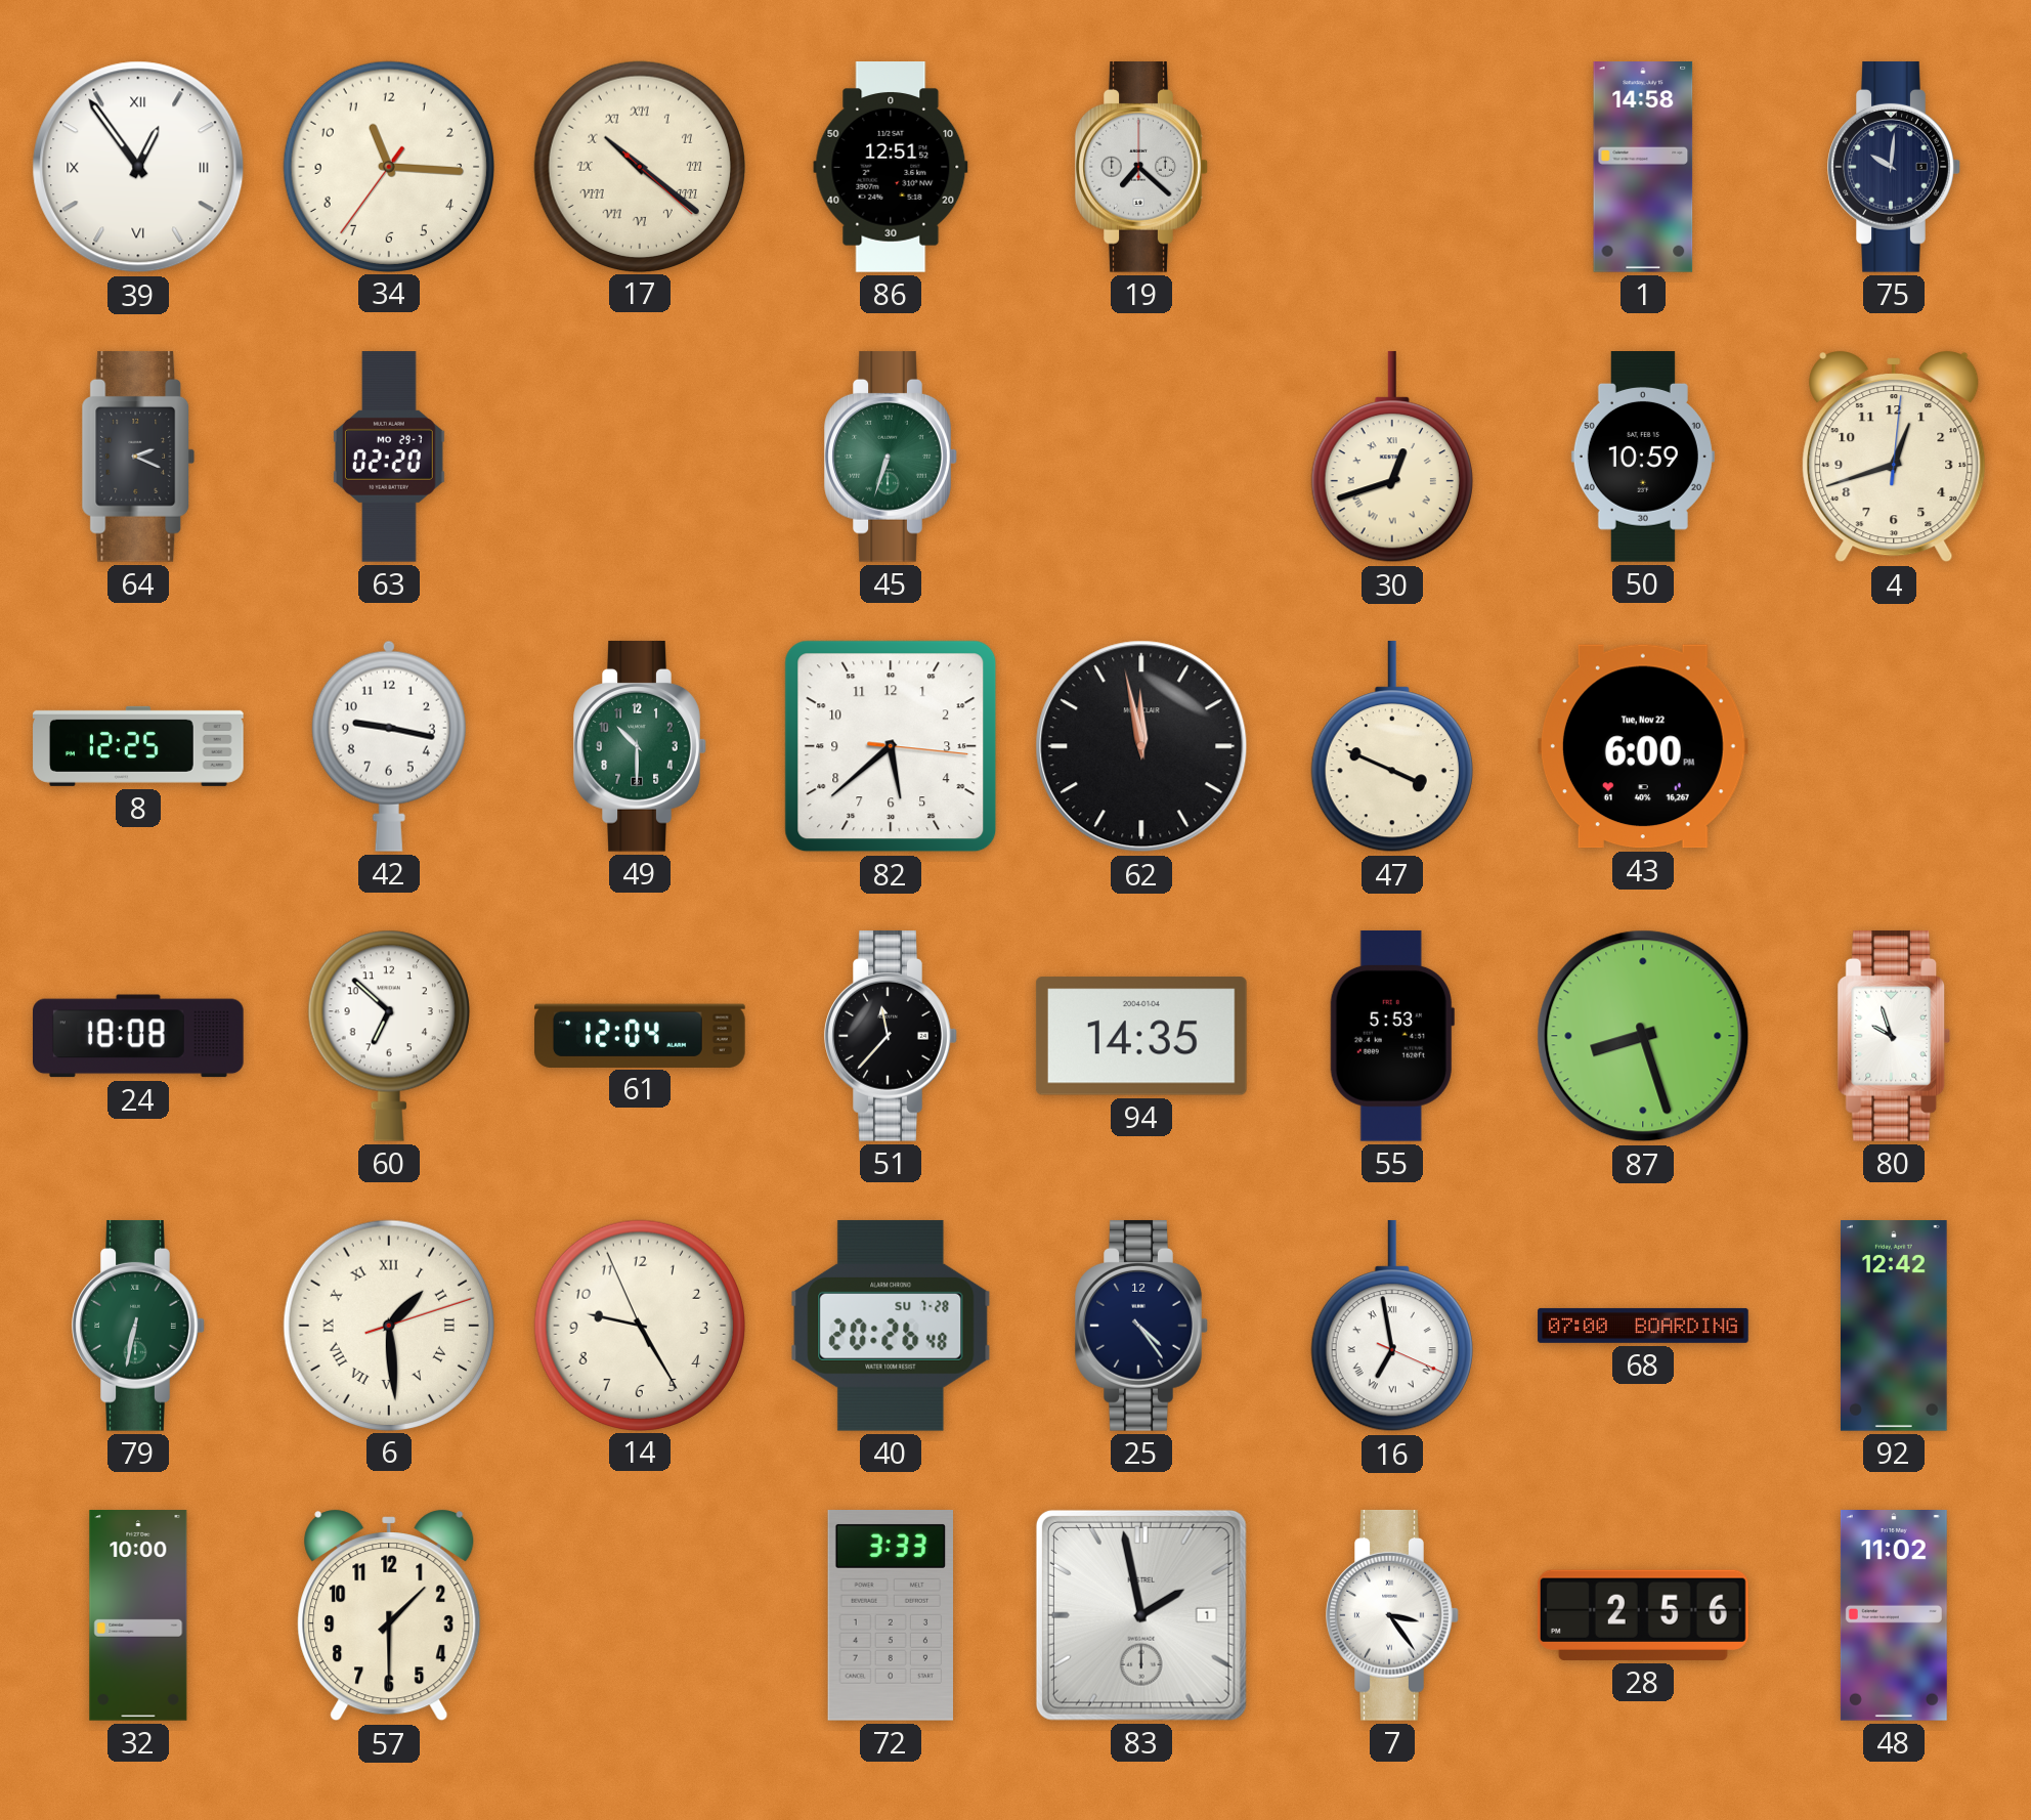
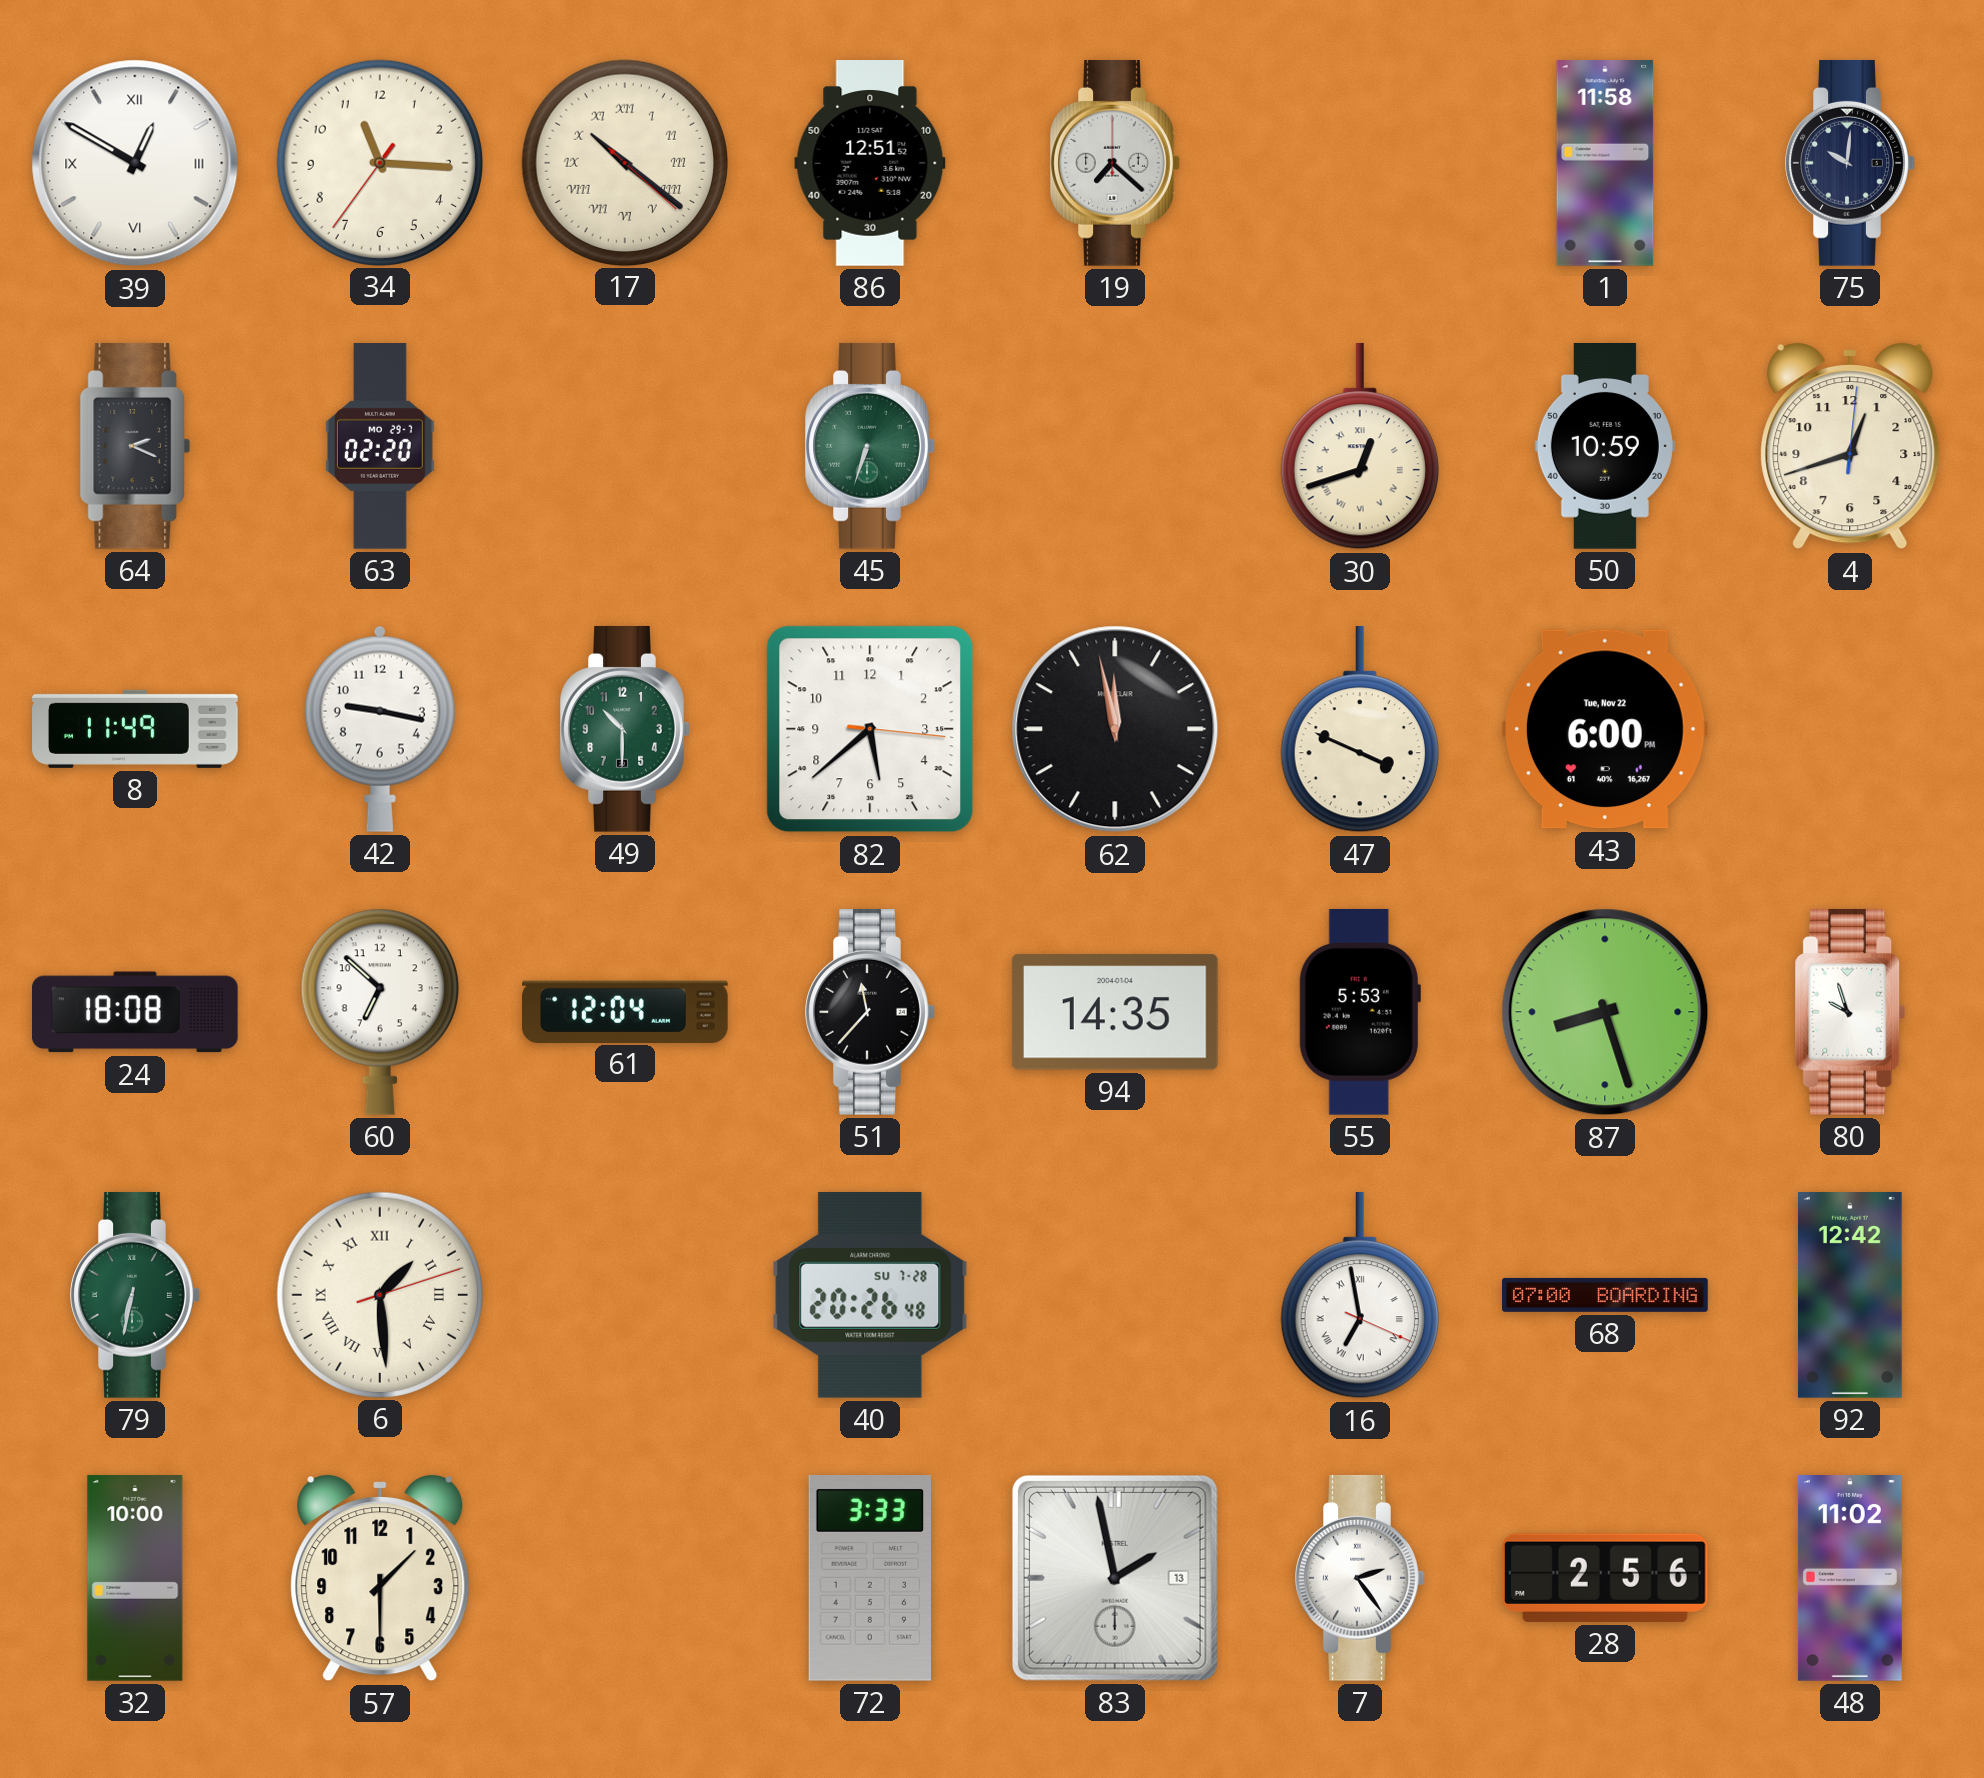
39: 12:54 -> 12:50
1: 14:58 -> 11:58
8: 12:25 -> 11:49
14: 9:24 -> none
25: 4:24 -> none
83 date: 1 -> 13
7: 3:24 -> 2:24
